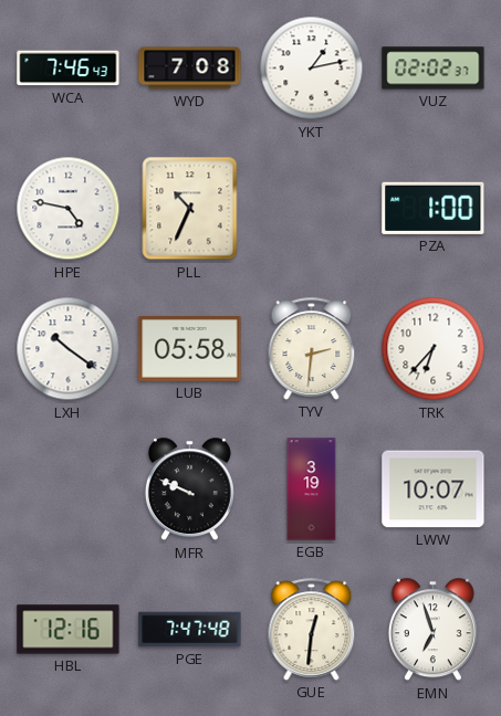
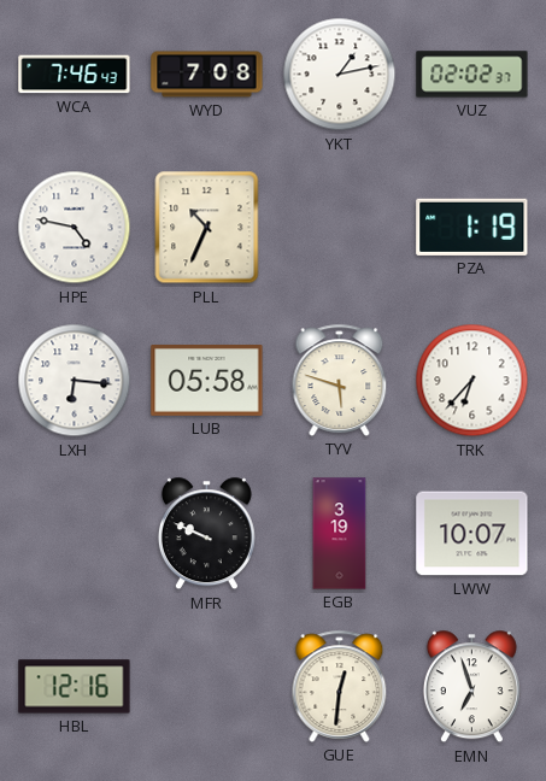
PZA: 1:00 -> 1:19
LXH: 10:21 -> 6:16
TYV: 2:31 -> 5:48
PGE: 7:47 -> none
